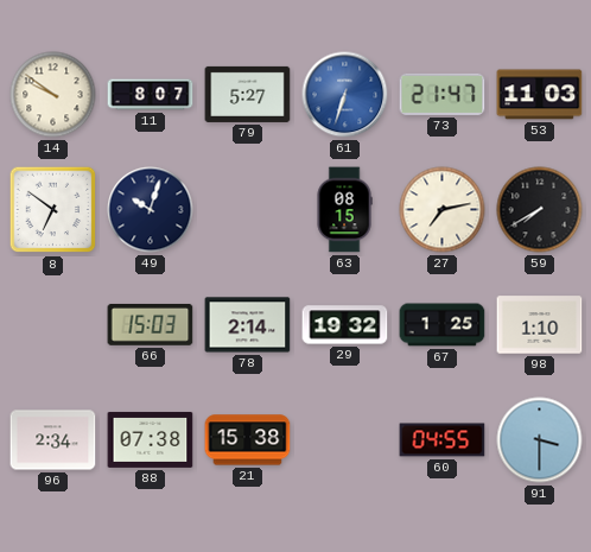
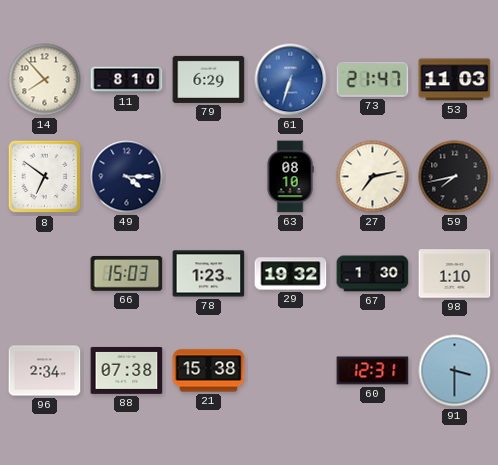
14: 9:51 -> 7:53
11: 8:07 -> 8:10
79: 5:27 -> 6:29
49: 10:03 -> 4:15
63: 08:15 -> 08:10
59: 7:40 -> 7:43
78: 2:14 -> 1:23
67: 1:25 -> 1:30
60: 04:55 -> 12:31
